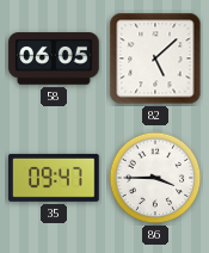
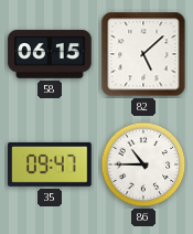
58: 06:05 -> 06:15
86: 3:45 -> 10:45
